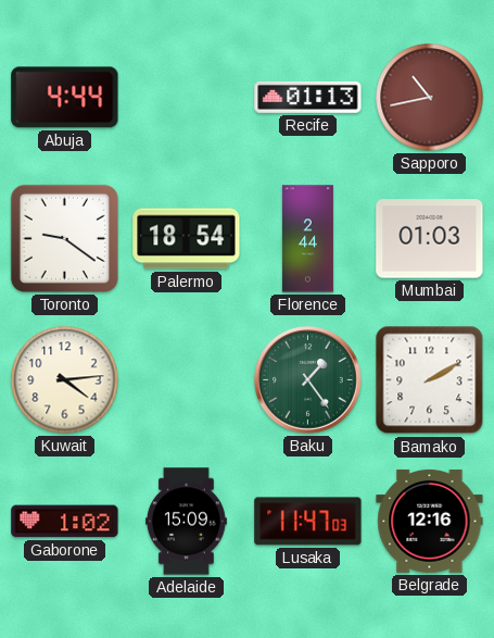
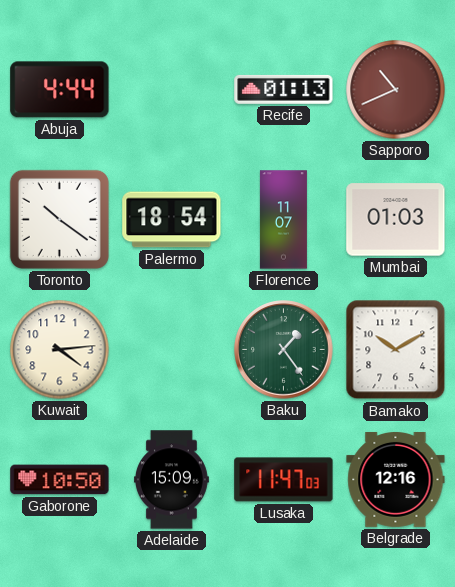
Sapporo: 10:43 -> 10:41
Toronto: 9:21 -> 10:21
Florence: 2:44 -> 11:07
Bamako: 2:10 -> 10:10
Gaborone: 1:02 -> 10:50
